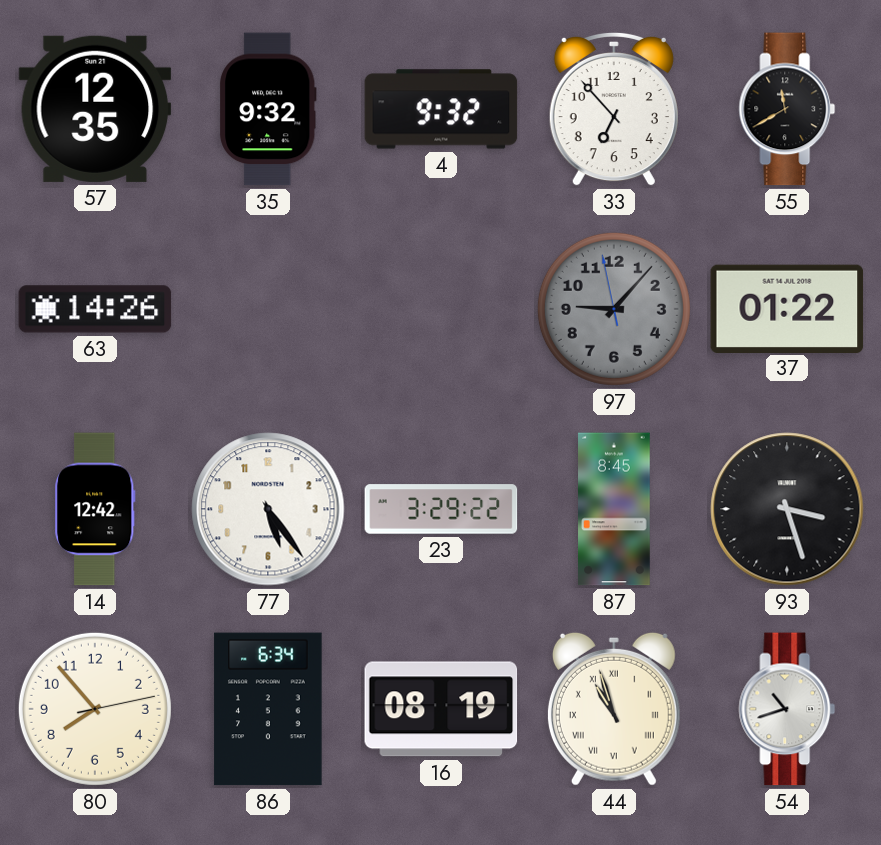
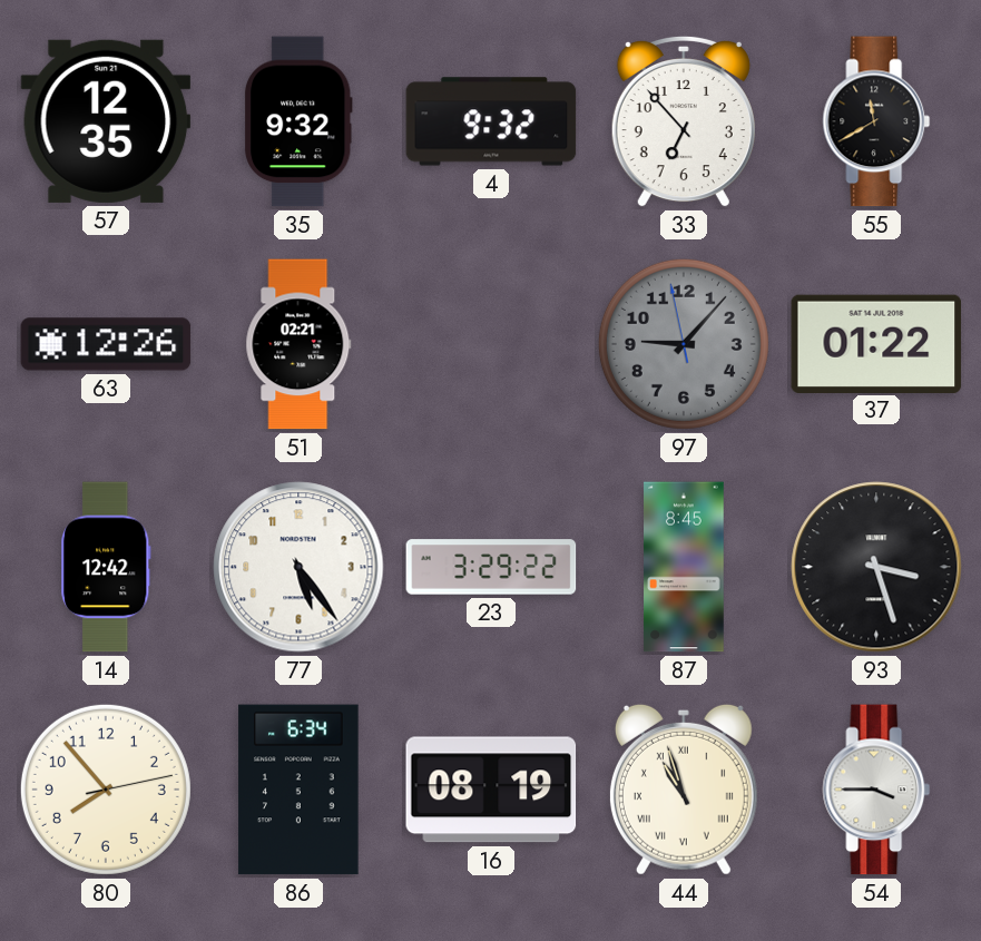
63: 14:26 -> 12:26
51: none -> 02:21
54: 10:42 -> 3:45
